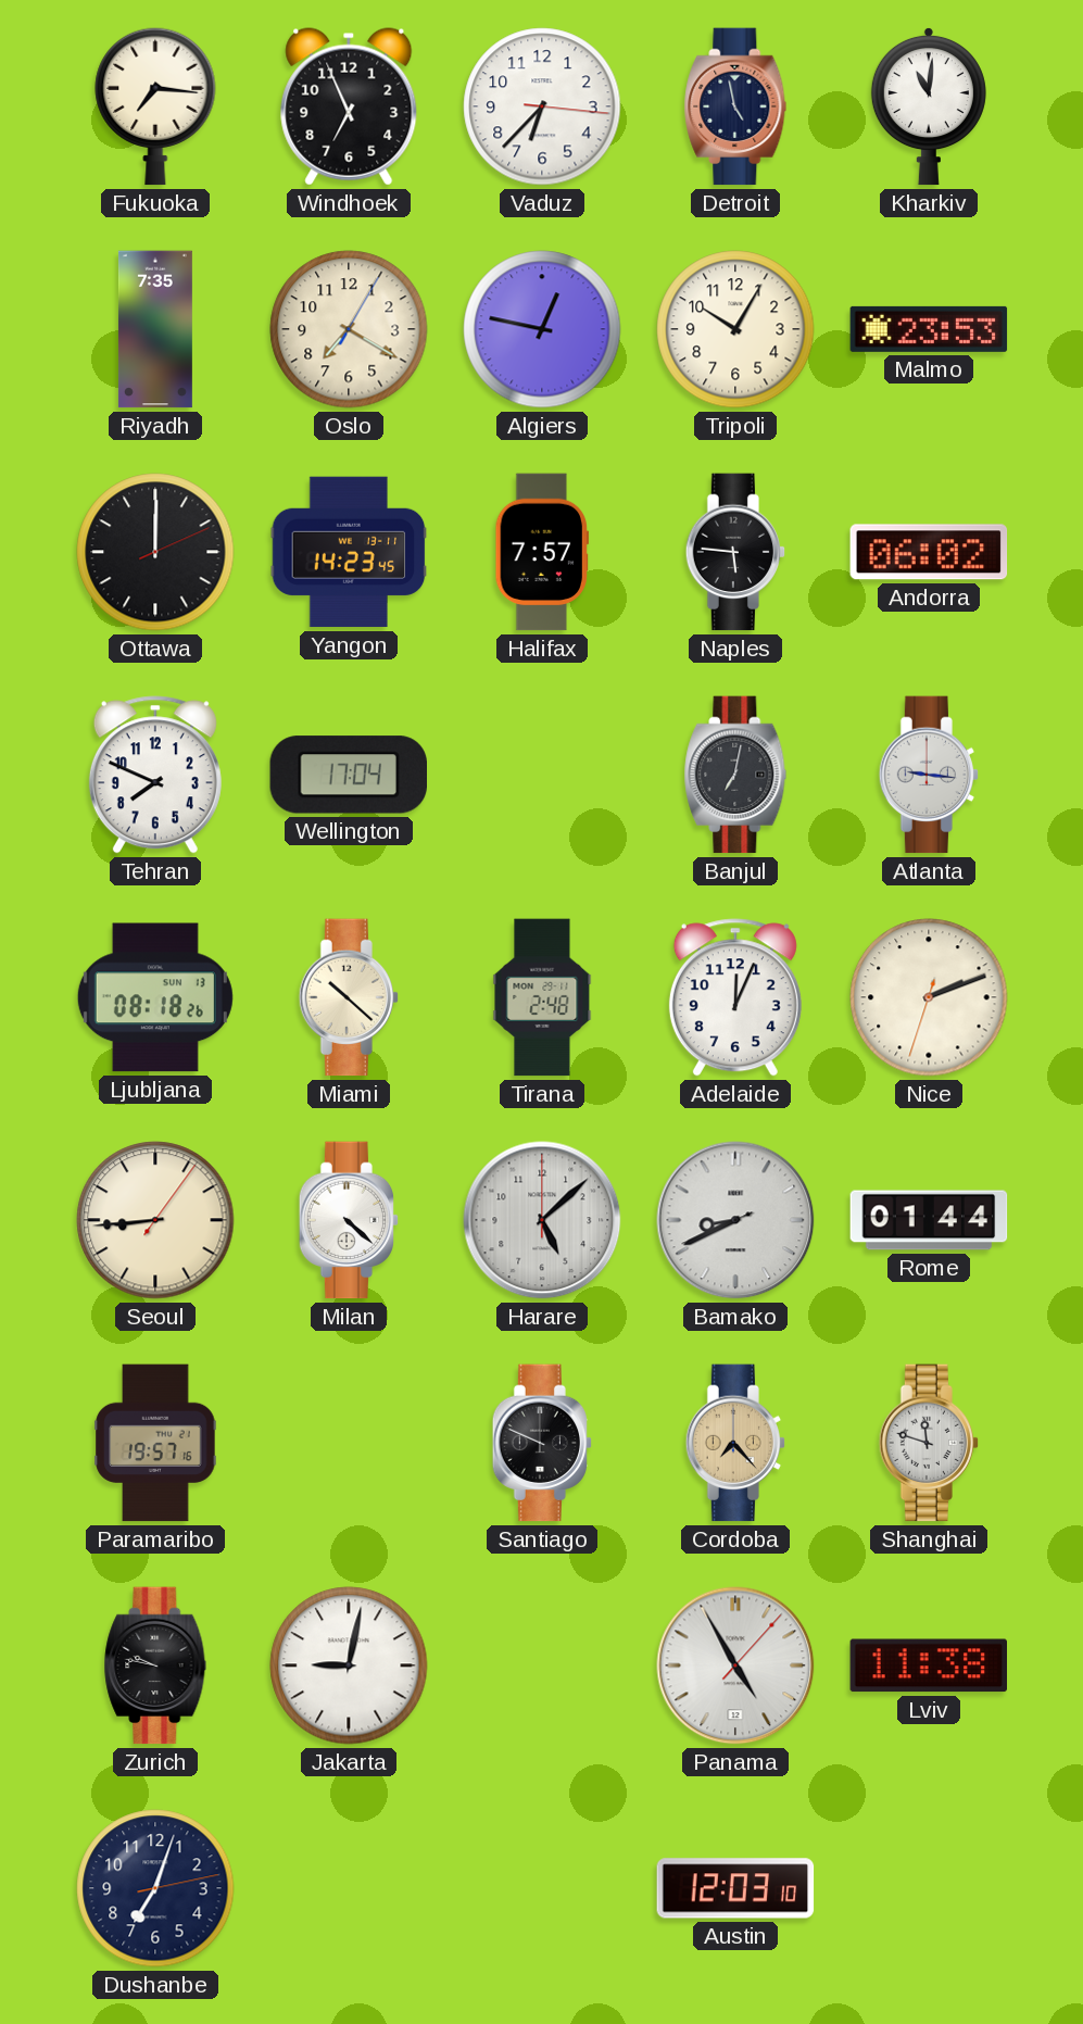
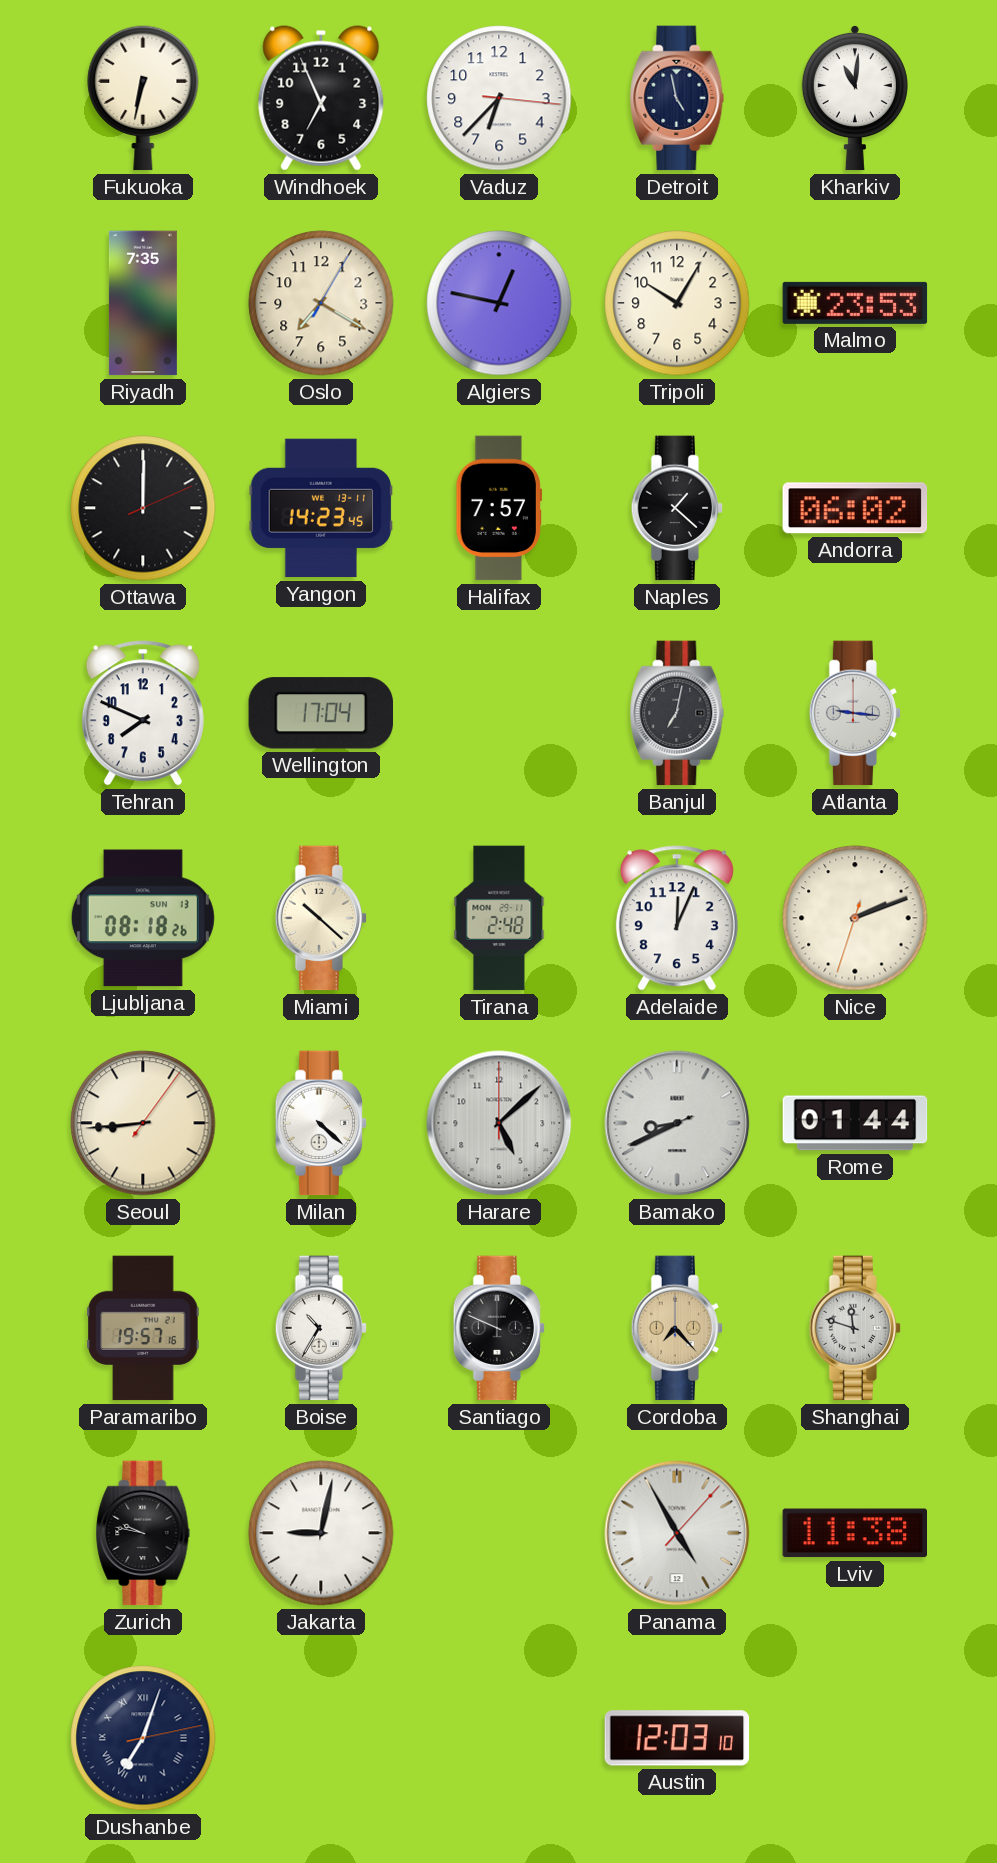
Fukuoka: 7:16 -> 6:32
Naples: 5:46 -> 1:22
Boise: none -> 10:35
Dushanbe numerals: Arabic -> Roman
